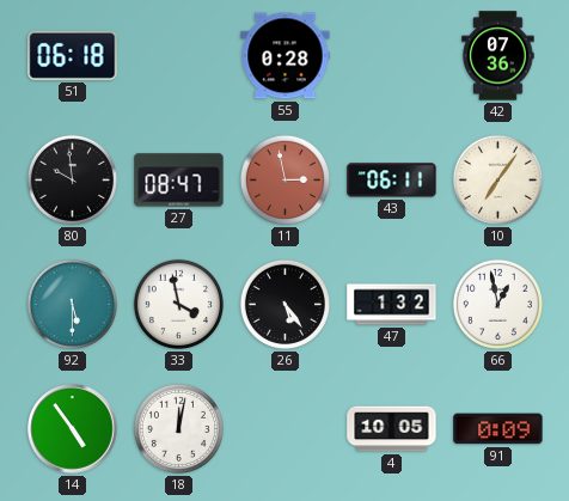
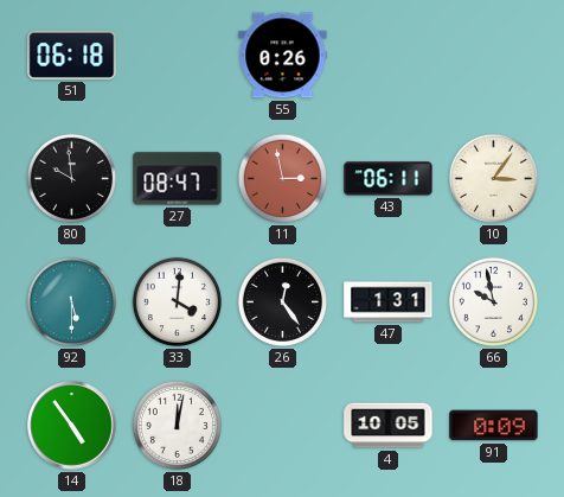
55: 0:28 -> 0:26
42: 07:36 -> none
10: 7:06 -> 3:06
33: 3:58 -> 4:01
26: 5:24 -> 12:24
47: 1:32 -> 1:31
66: 12:58 -> 9:58
